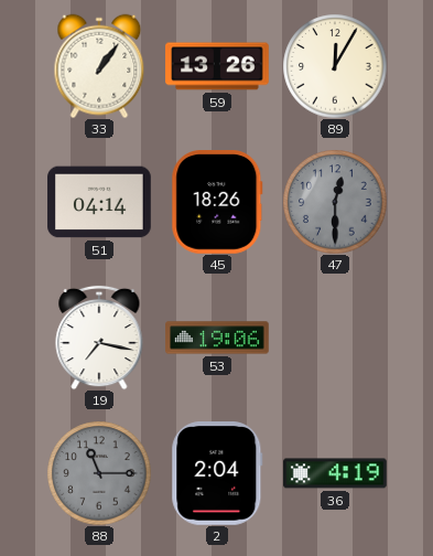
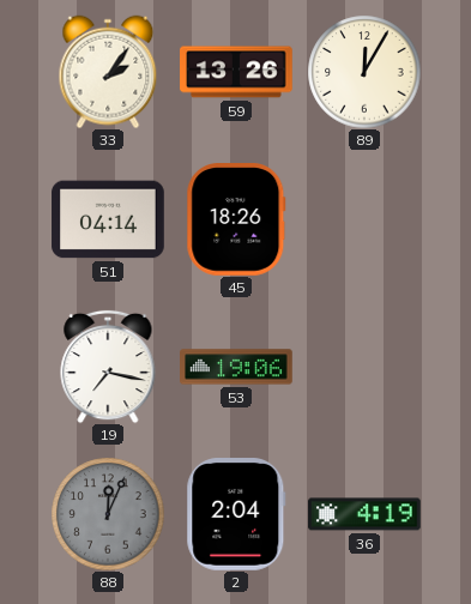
33: 1:06 -> 2:06
47: 12:30 -> none
88: 11:15 -> 12:04
